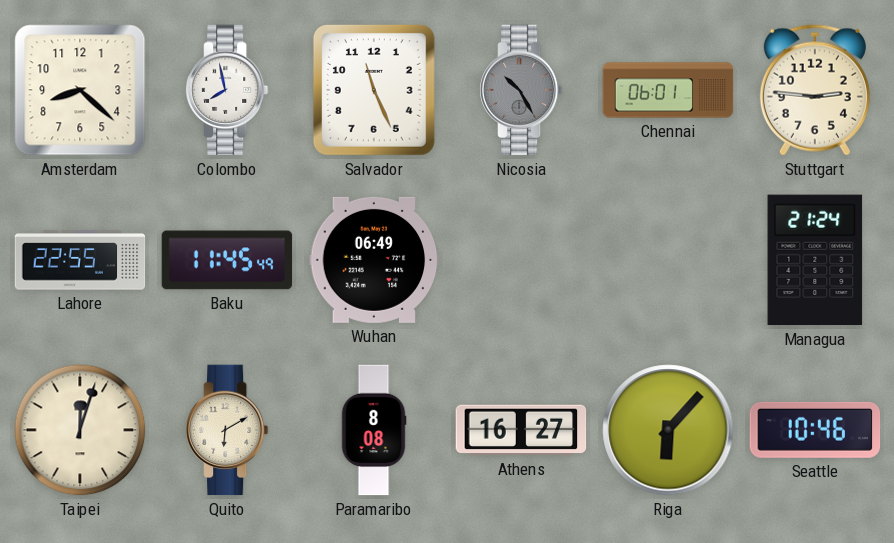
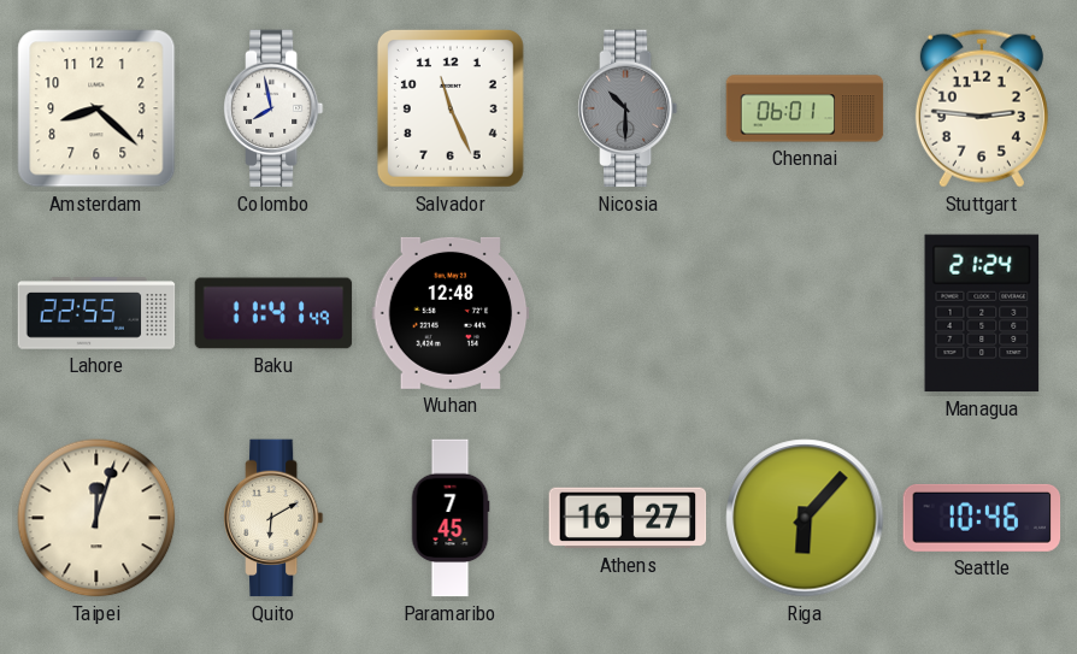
Nicosia: 10:25 -> 10:30
Baku: 11:45 -> 11:41
Wuhan: 06:49 -> 12:48
Paramaribo: 8:08 -> 7:45
